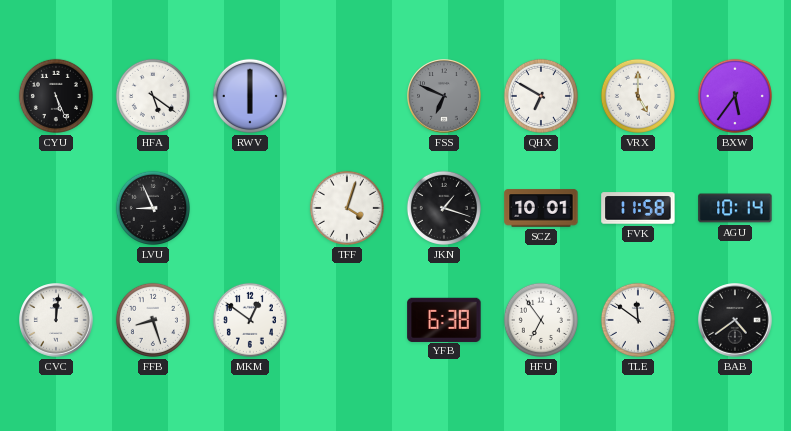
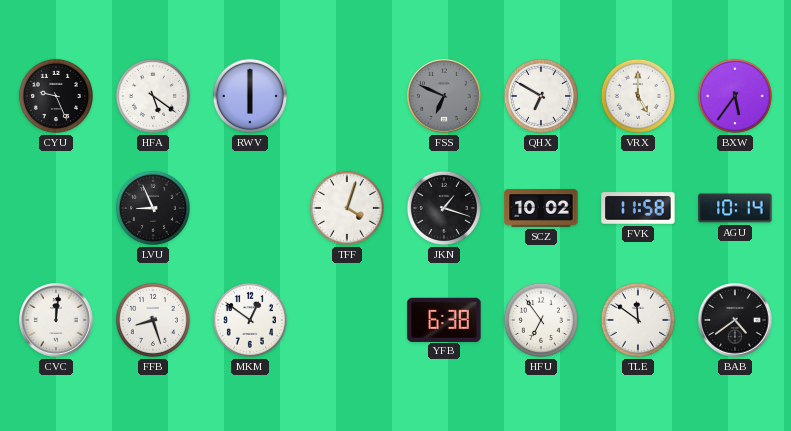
CYU: 5:26 -> 9:26
SCZ: 10:01 -> 10:02
